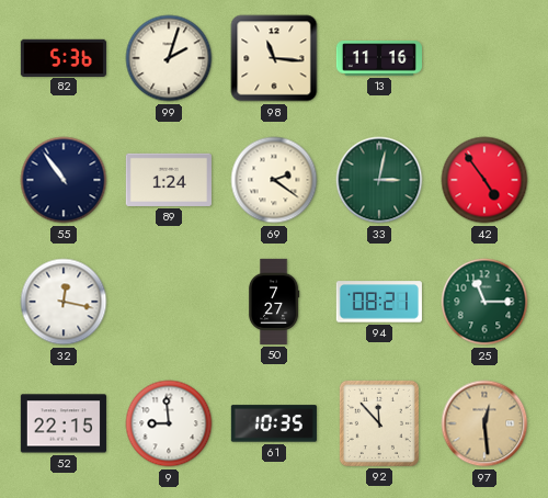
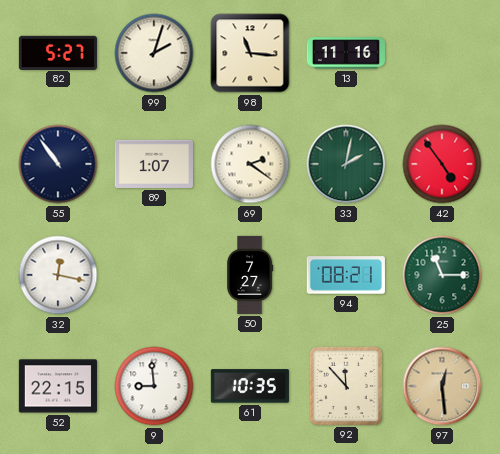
82: 5:36 -> 5:27
89: 1:24 -> 1:07
33: 3:02 -> 2:02
